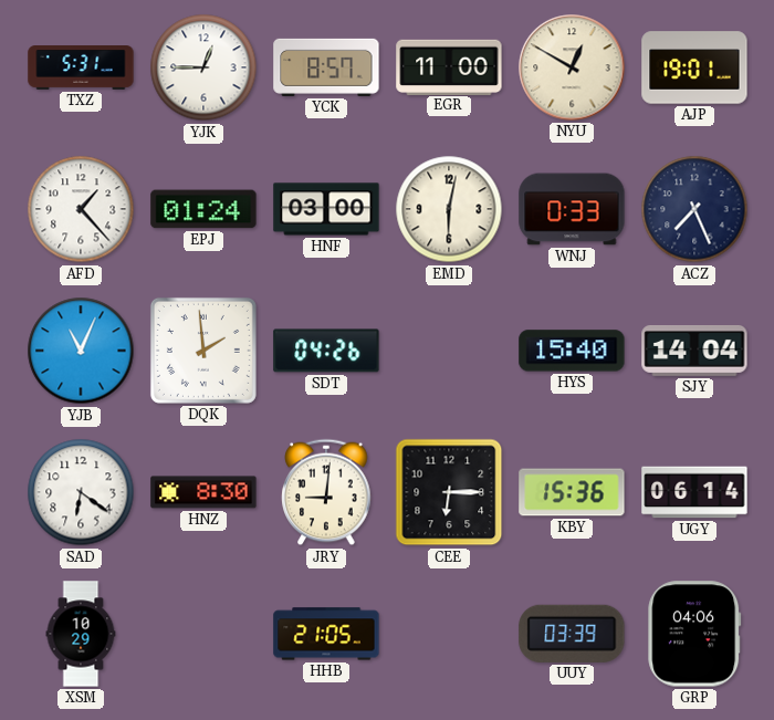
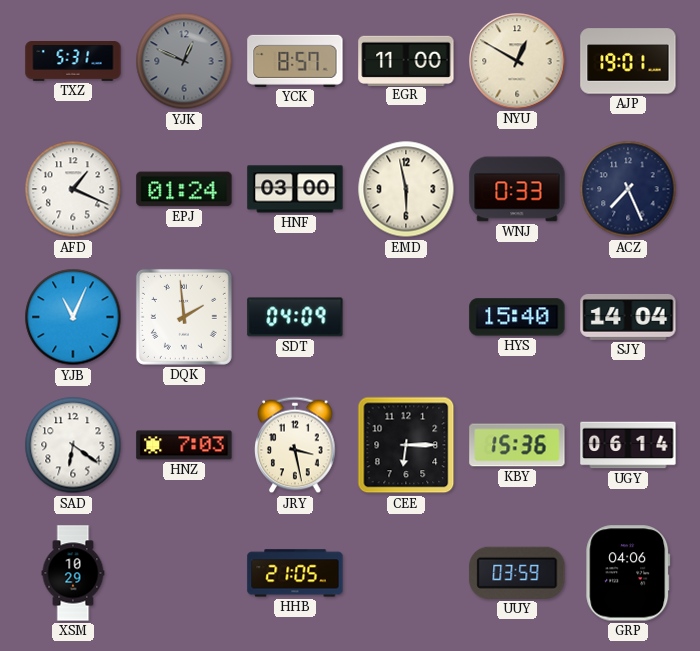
YJK: 12:45 -> 12:49
YJK dial: white -> grey
AFD: 1:23 -> 1:19
EMD: 6:02 -> 5:58
SDT: 04:26 -> 04:09
HNZ: 8:30 -> 7:03
JRY: 9:01 -> 3:28
UUY: 03:39 -> 03:59
